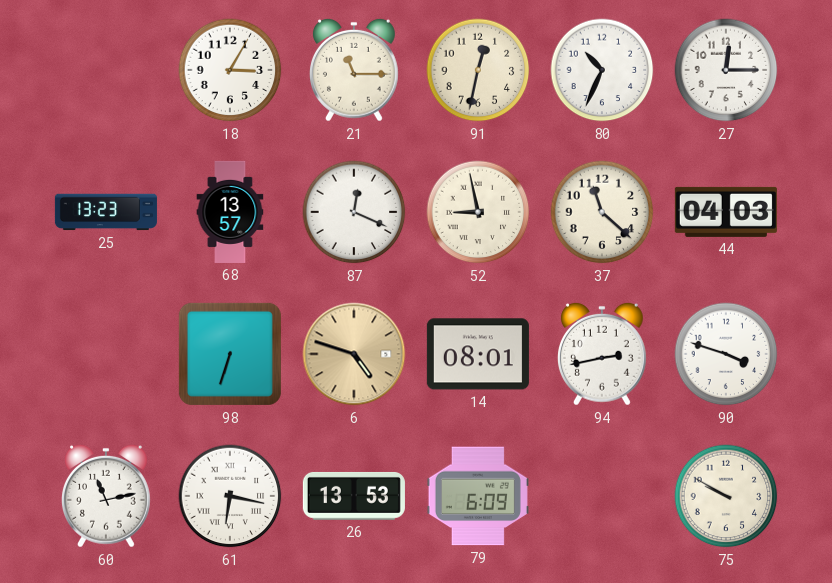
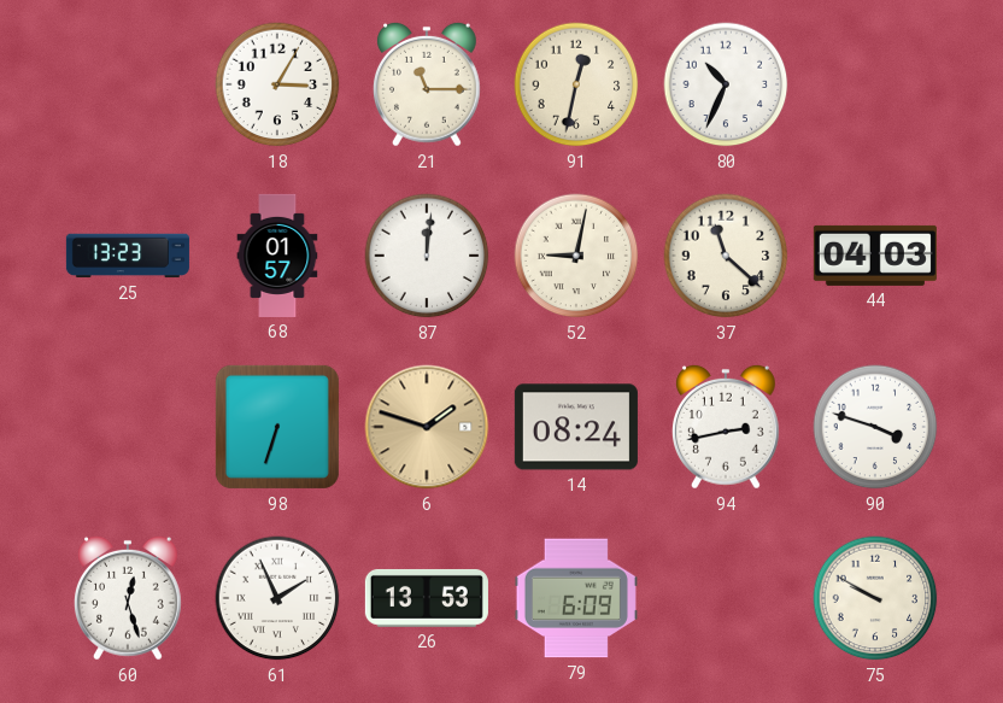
27: 12:15 -> none
68: 13:57 -> 01:57
87: 12:19 -> 12:01
52: 8:58 -> 9:02
6: 4:48 -> 1:48
14: 08:01 -> 08:24
60: 11:13 -> 12:27
61: 6:17 -> 1:56
